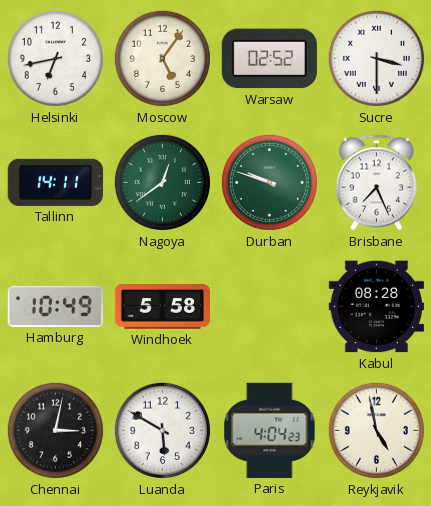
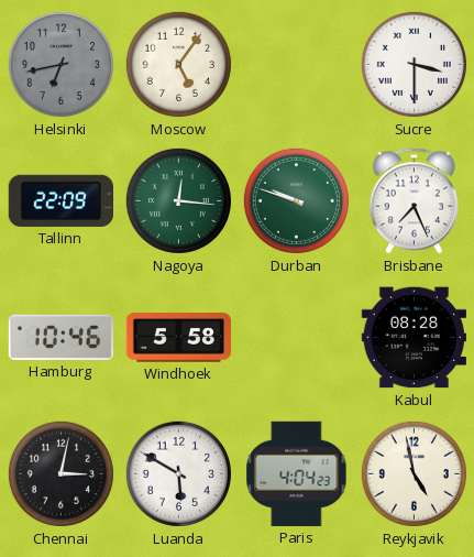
Helsinki dial: white -> grey
Warsaw: 02:52 -> none
Tallinn: 14:11 -> 22:09
Nagoya: 12:39 -> 12:16
Hamburg: 10:49 -> 10:46
